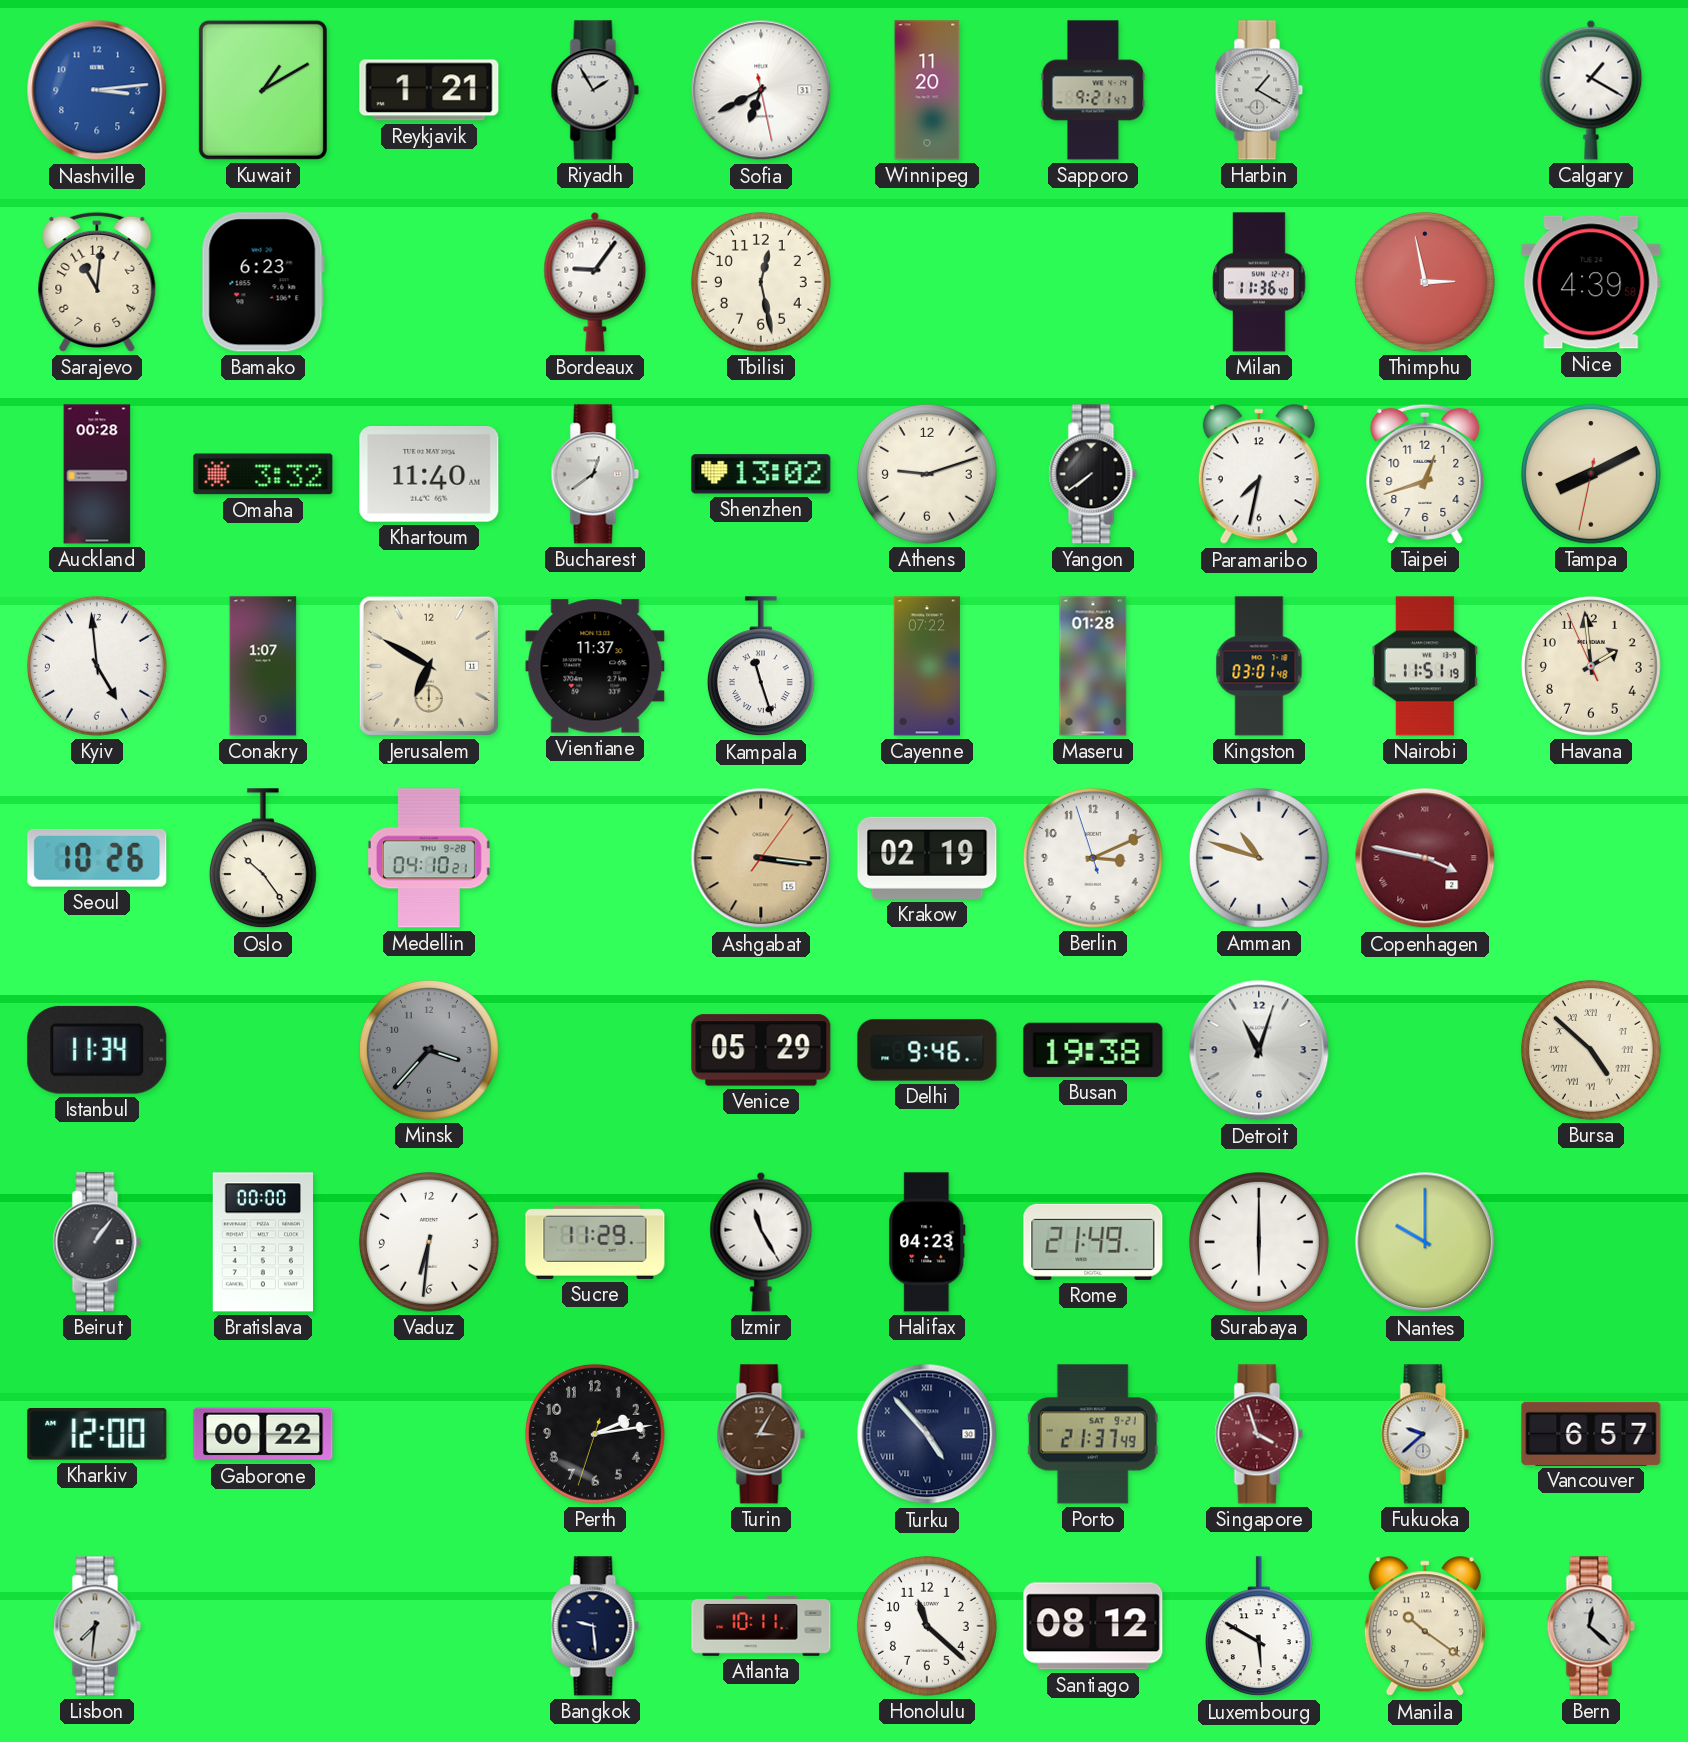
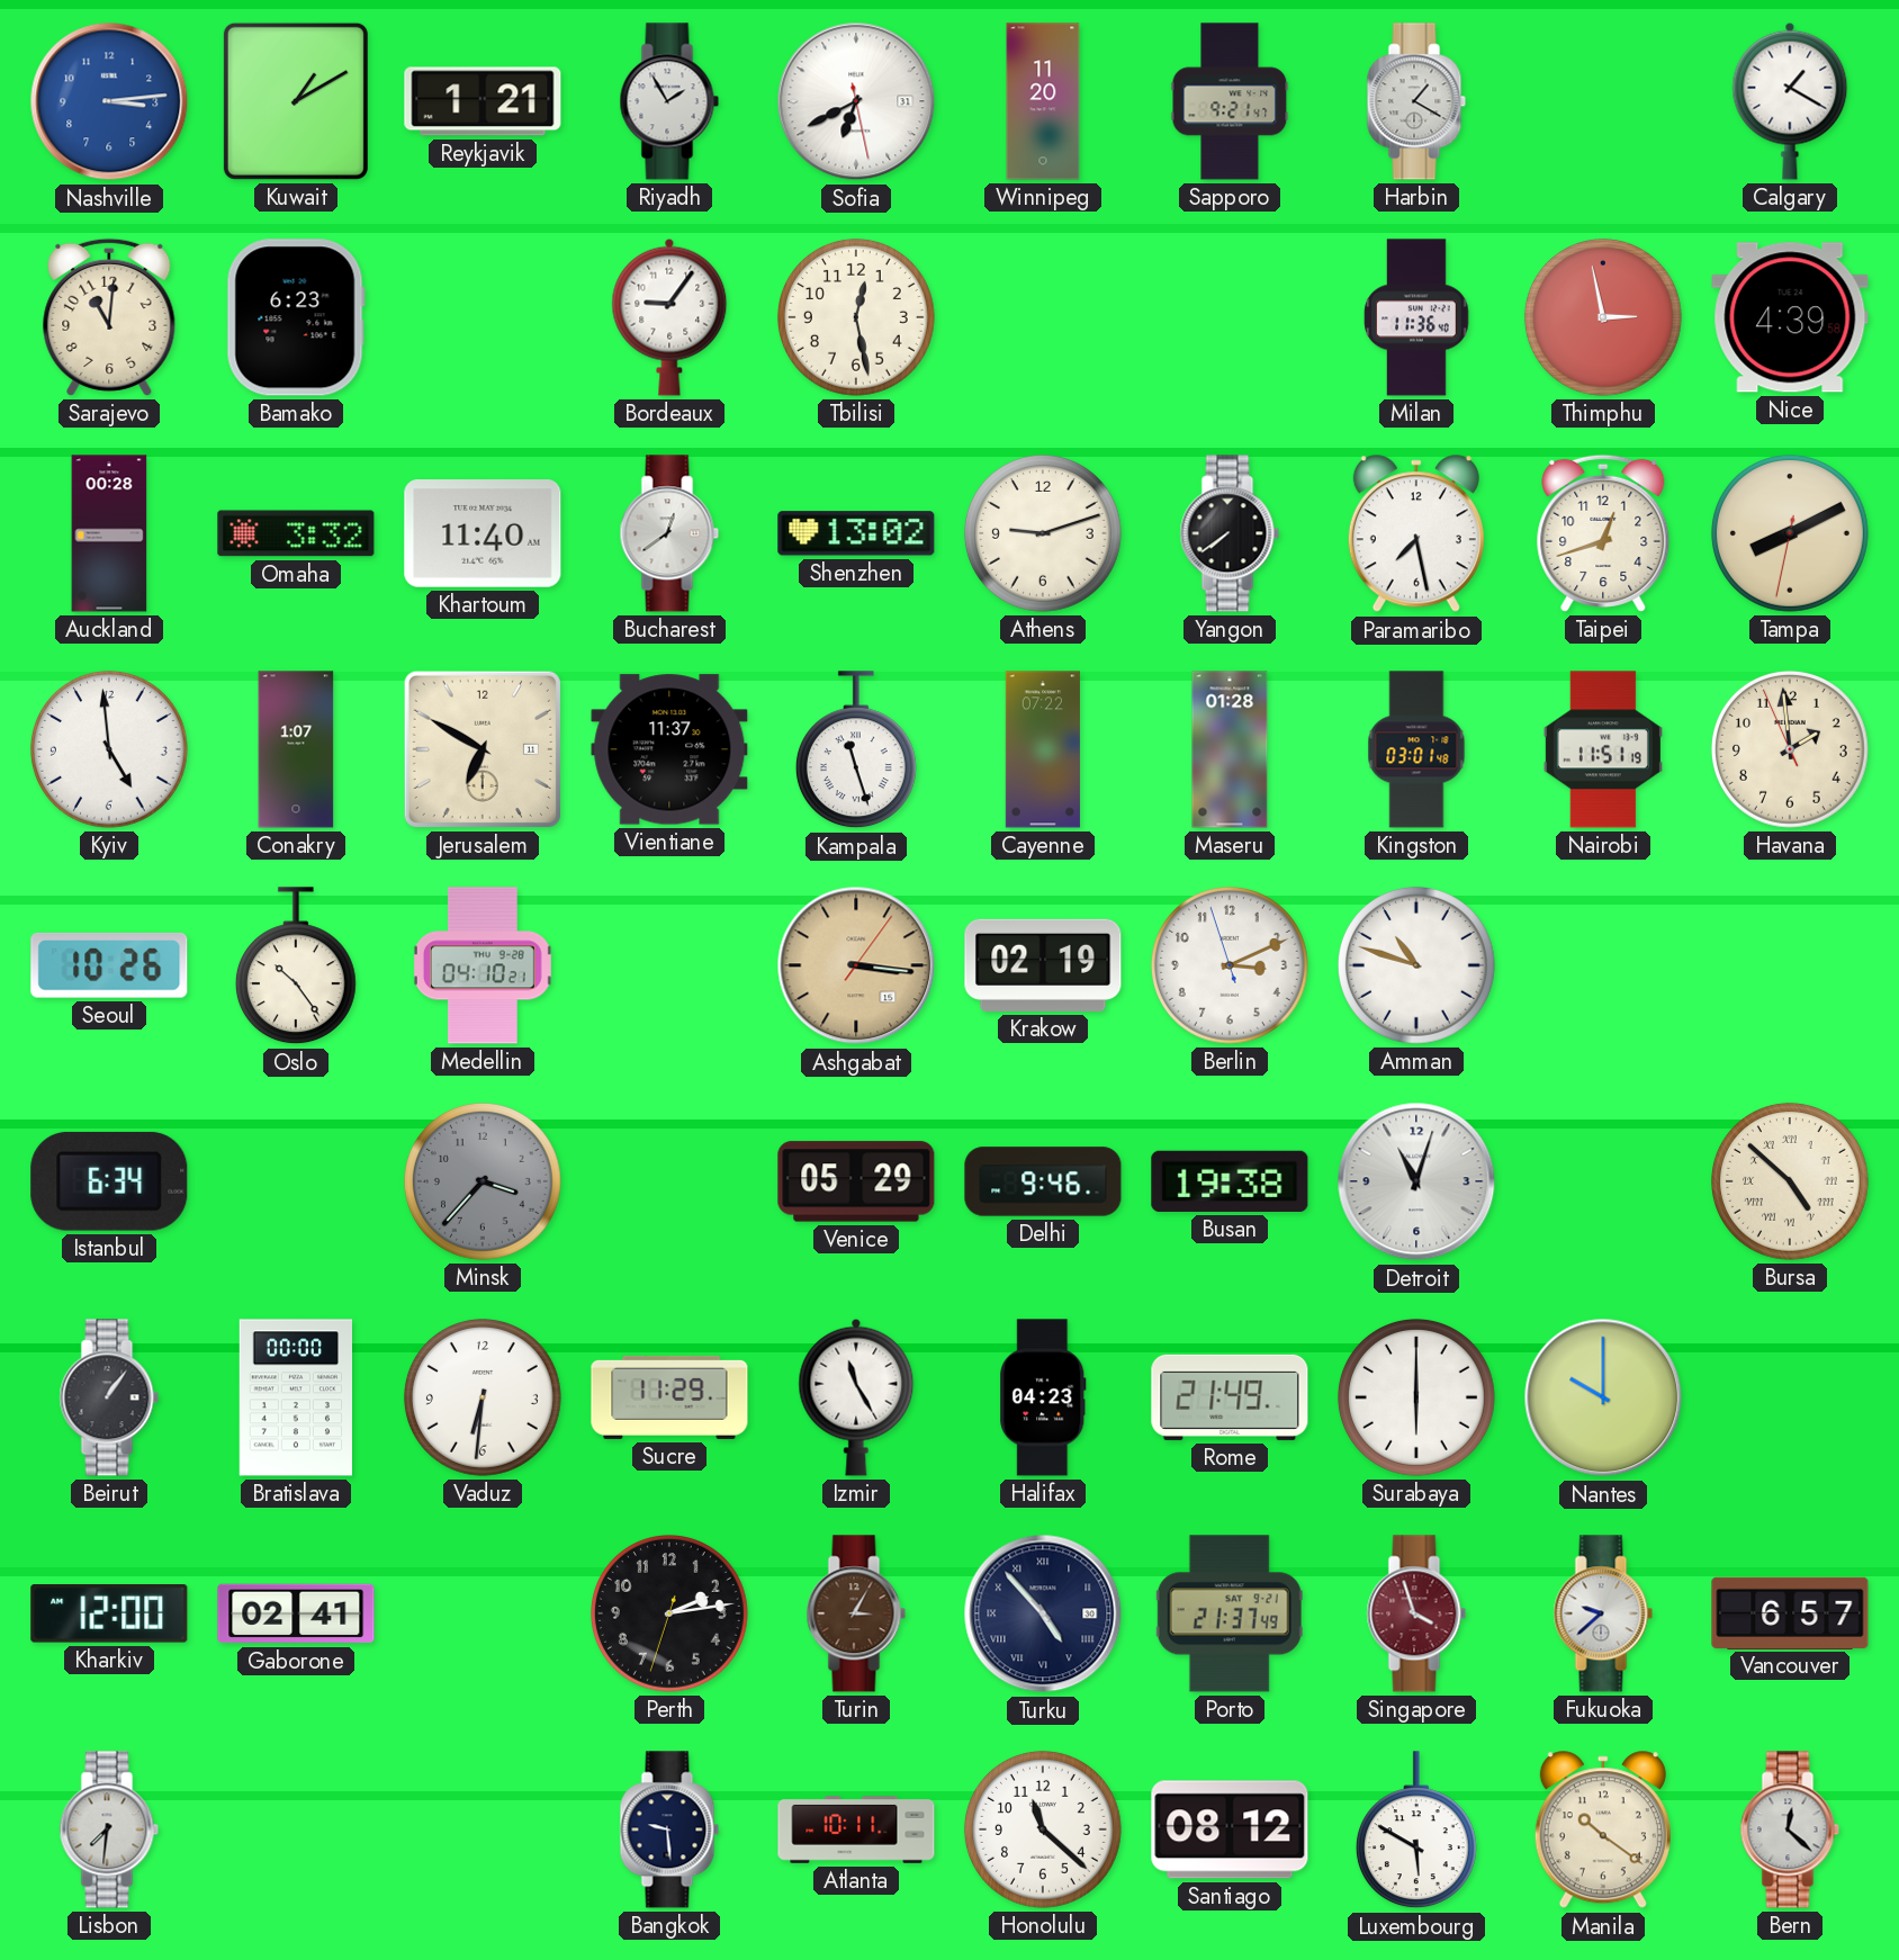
Paramaribo: 7:32 -> 7:28
Copenhagen: 3:47 -> none
Istanbul: 11:34 -> 6:34
Gaborone: 00:22 -> 02:41
